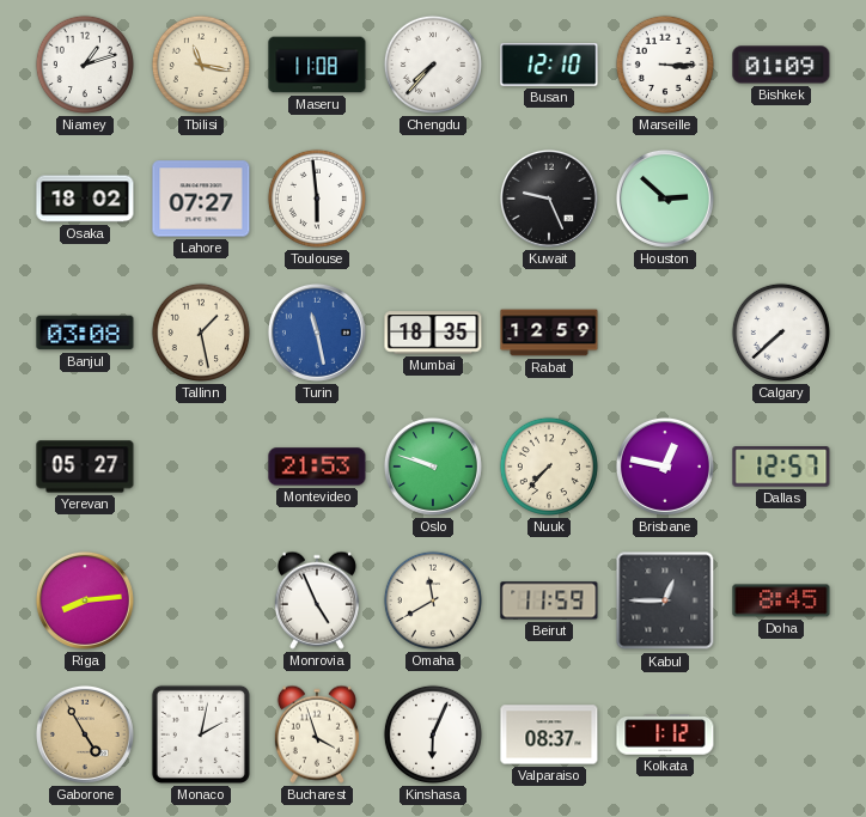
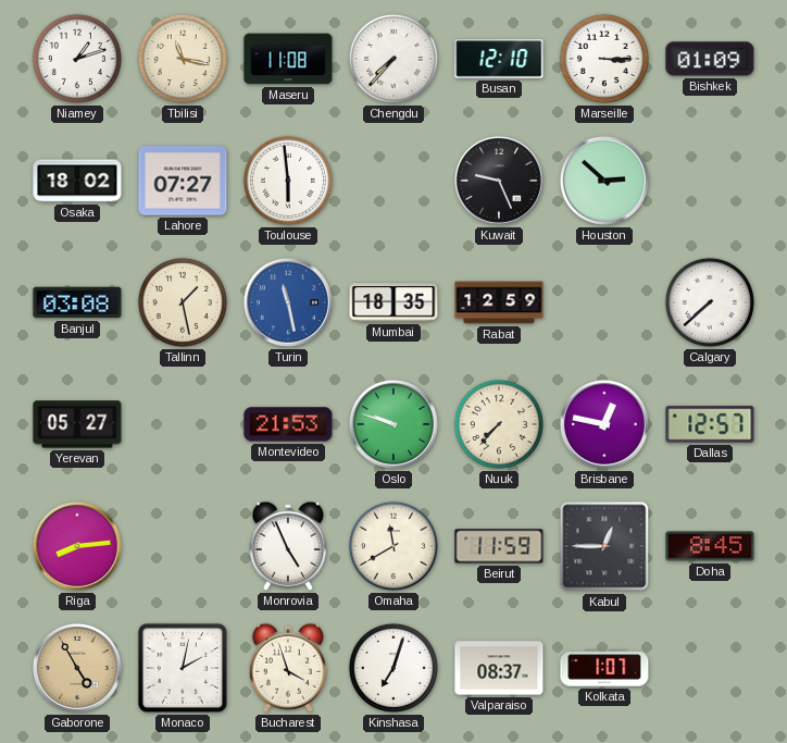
Kinshasa: 6:04 -> 7:03
Kolkata: 1:12 -> 1:07
